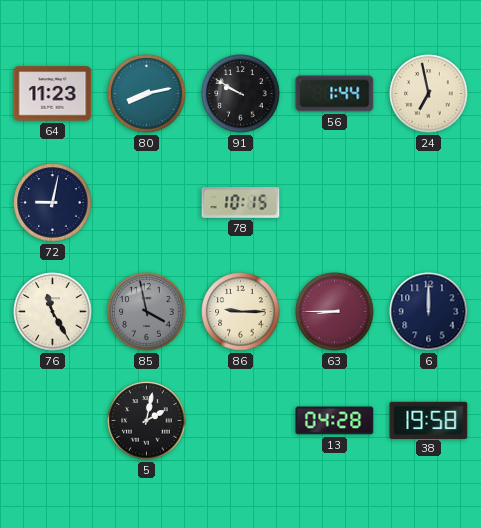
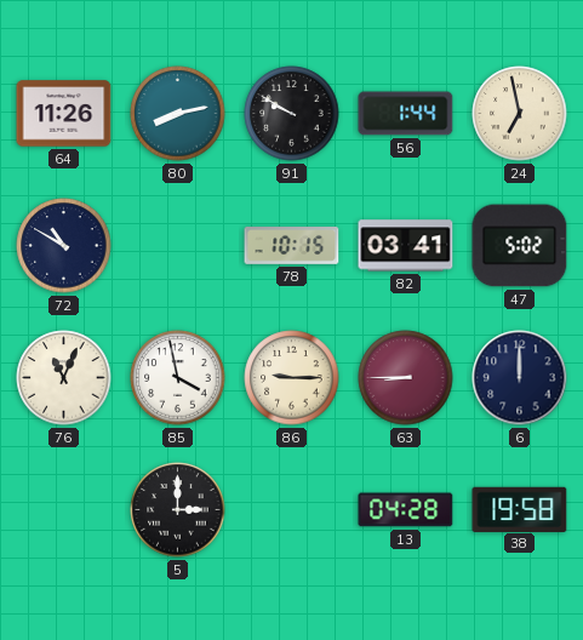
64: 11:23 -> 11:26
72: 9:02 -> 10:50
82: none -> 03:41
47: none -> 5:02
76: 11:25 -> 11:04
85 dial: grey -> white
5: 2:02 -> 3:00
